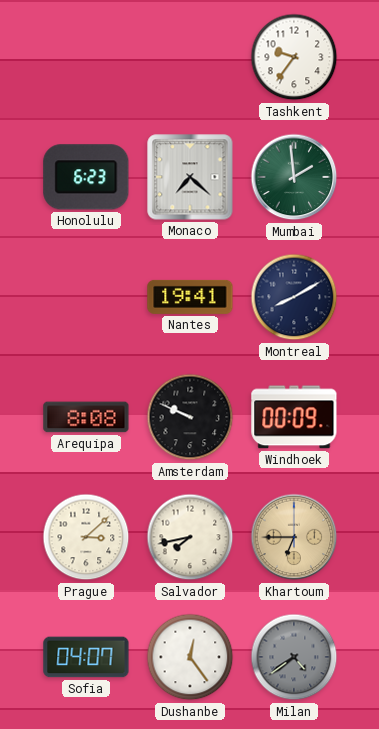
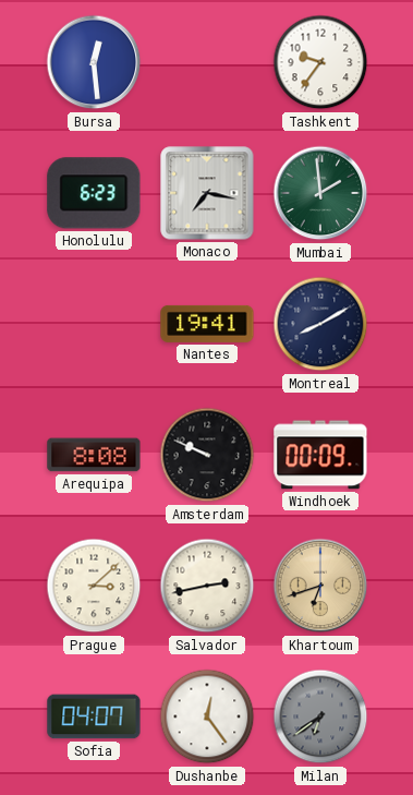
Bursa: none -> 12:29
Monaco: 7:22 -> 7:17
Salvador: 7:43 -> 2:43
Khartoum: 6:45 -> 6:42
Milan: 4:39 -> 6:39
